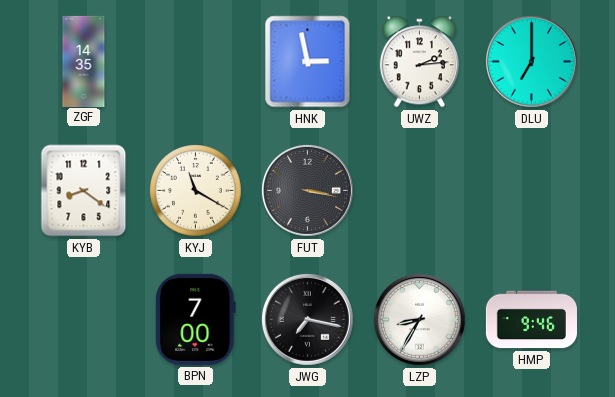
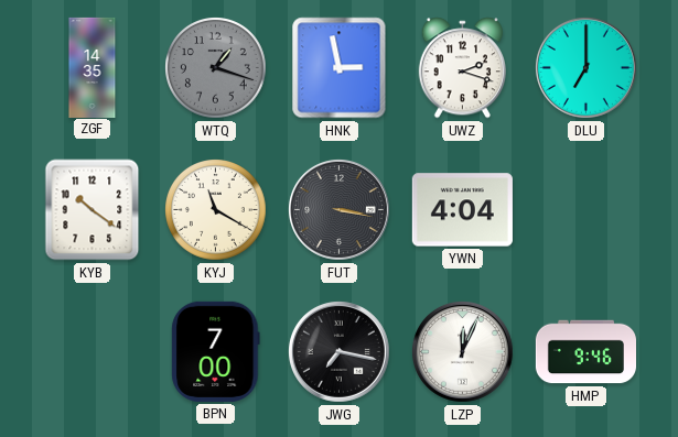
WTQ: none -> 1:18
UWZ: 2:14 -> 2:18
KYB: 8:21 -> 10:21
YWN: none -> 4:04
LZP: 8:35 -> 12:04
